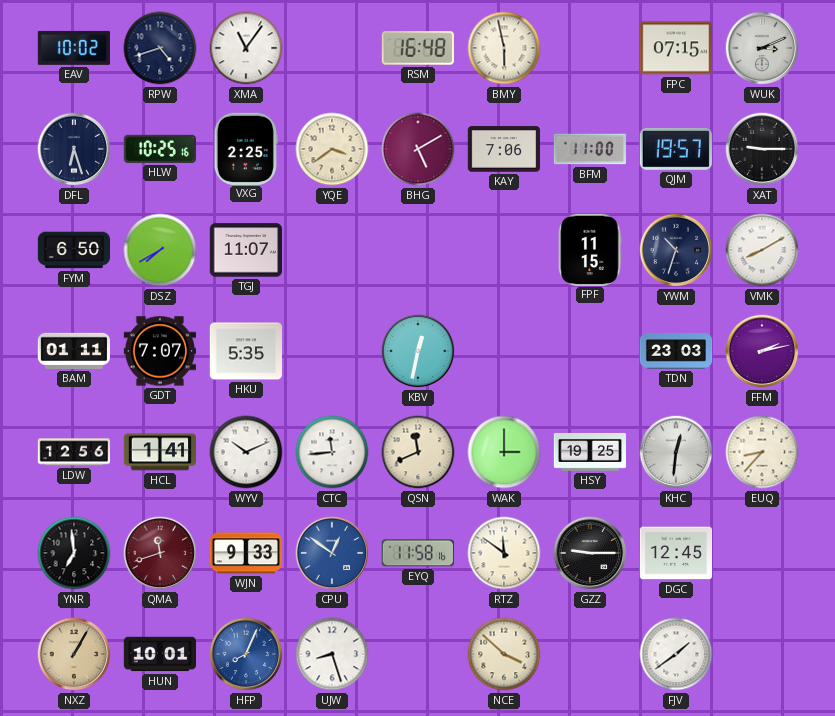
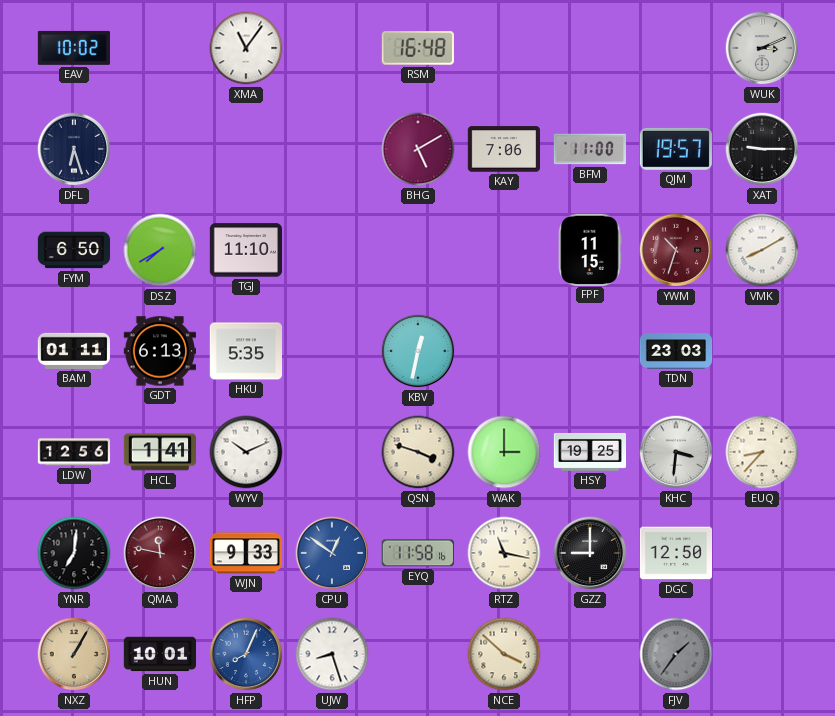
RPW: 4:42 -> none
BMY: 5:58 -> none
FPC: 07:15 -> none
HLW: 10:25 -> none
VXG: 2:25 -> none
YQE: 3:39 -> none
TGJ: 11:07 -> 11:10
YWM dial: navy -> burgundy
GDT: 7:07 -> 6:13
FFM: 2:13 -> none
CTC: 11:44 -> none
QSN: 11:41 -> 3:48
KHC: 12:31 -> 3:31
YNR: 6:59 -> 7:01
QMA: 11:42 -> 11:47
RTZ: 11:51 -> 11:17
GZZ: 9:15 -> 9:00
DGC: 12:45 -> 12:50
FJV: 1:39 -> 1:36
FJV dial: white -> grey
